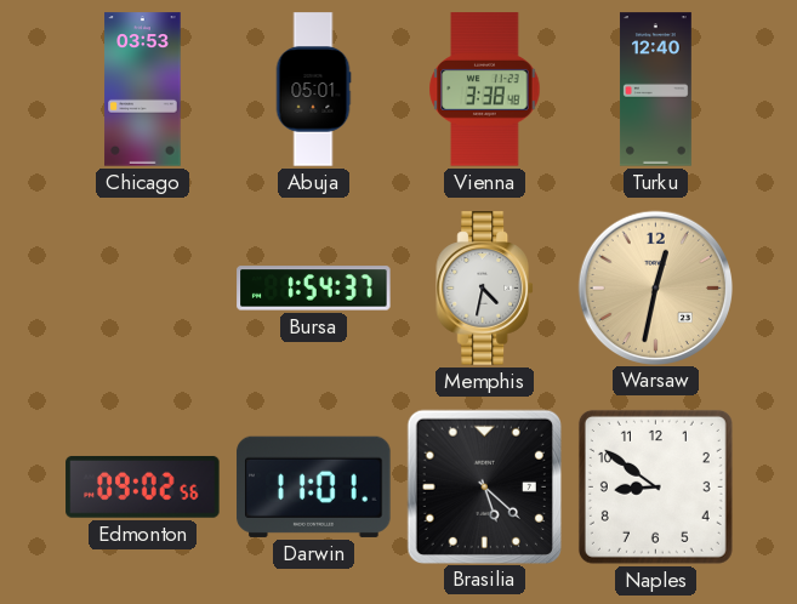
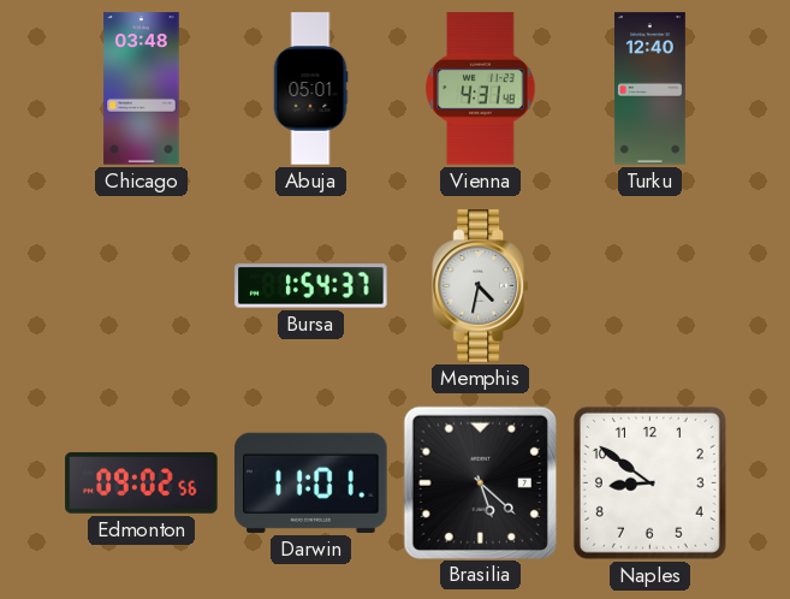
Chicago: 03:53 -> 03:48
Vienna: 3:38 -> 4:31
Warsaw: 12:32 -> none
